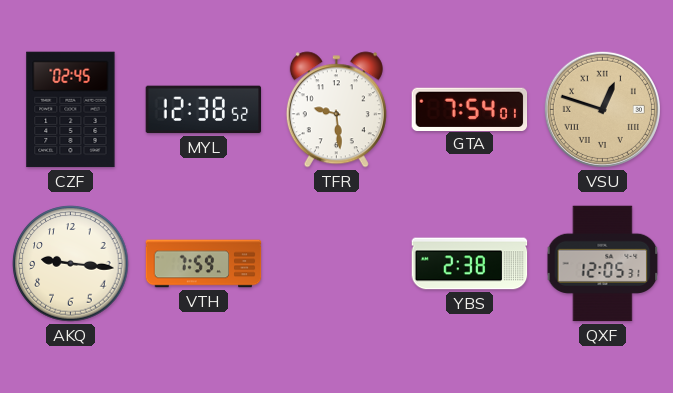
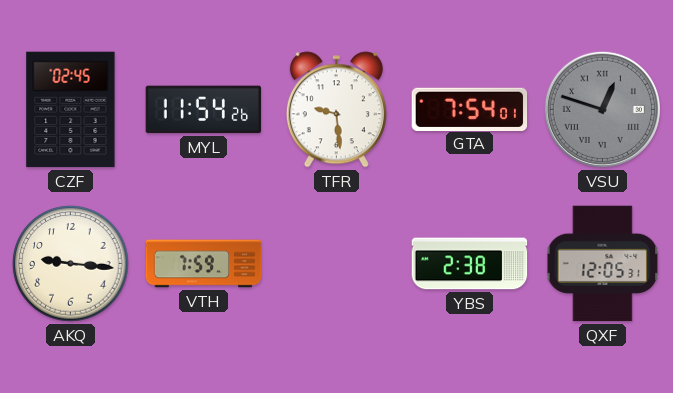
MYL: 12:38 -> 11:54
VSU dial: champagne -> grey
